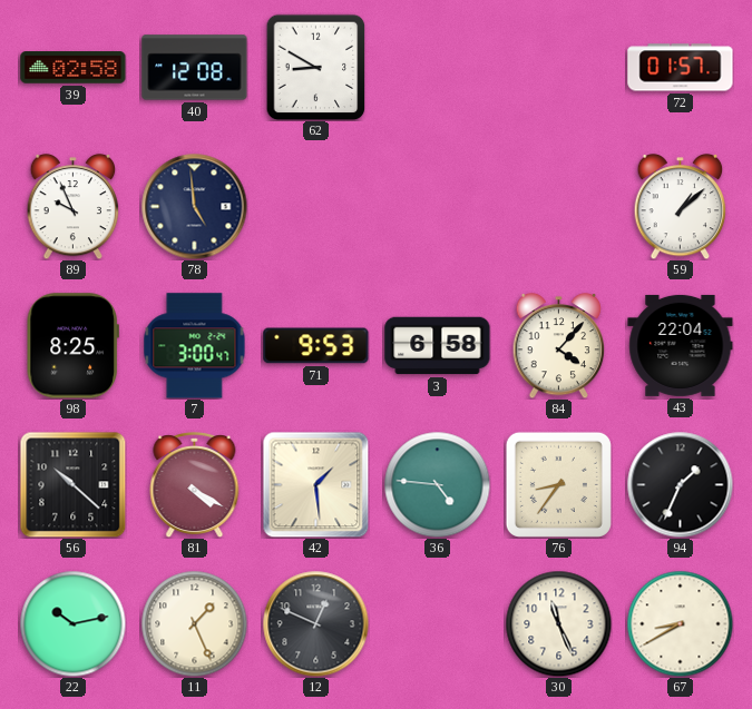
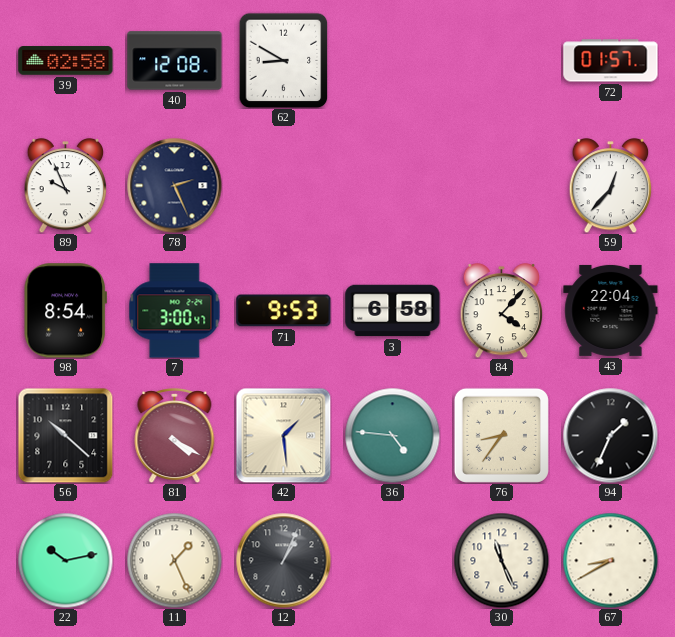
78: 4:59 -> 2:26
59: 1:08 -> 12:37
98: 8:25 -> 8:54
12: 12:49 -> 1:04
